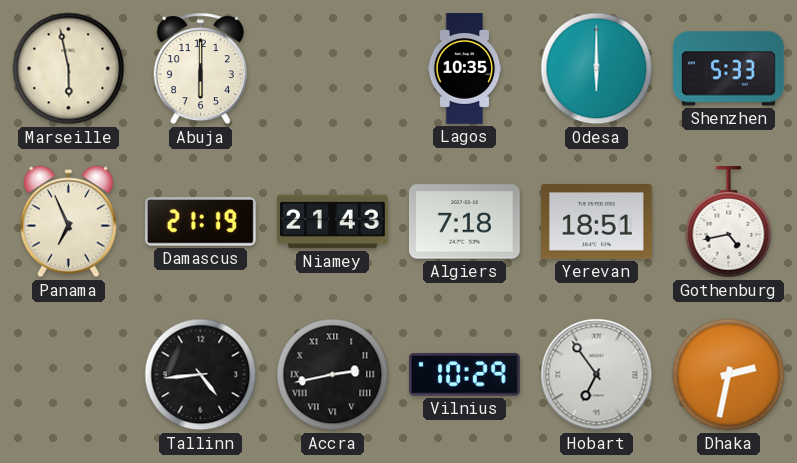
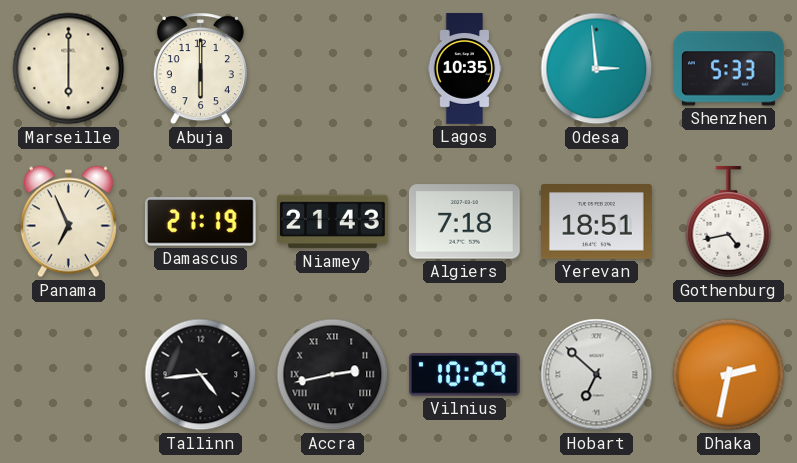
Marseille: 5:58 -> 6:00
Odesa: 6:00 -> 2:59
Hobart: 6:54 -> 6:52
